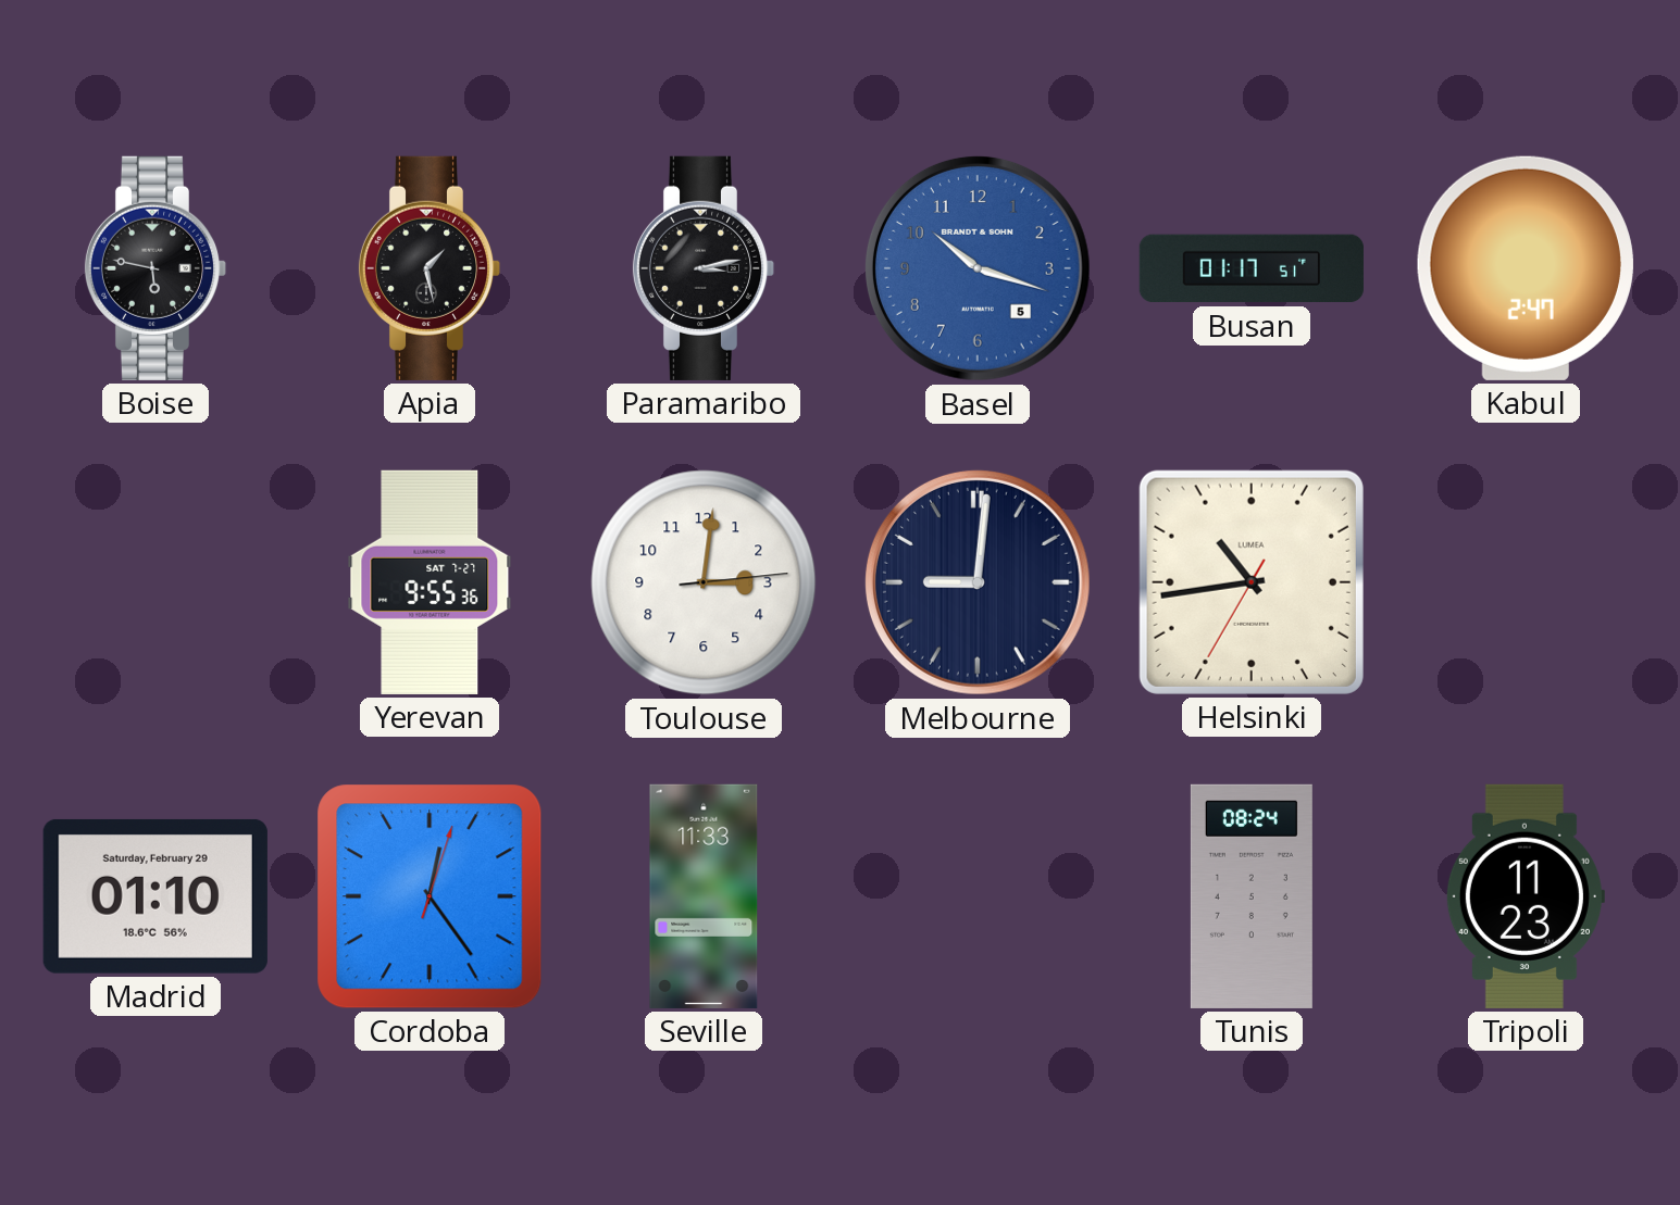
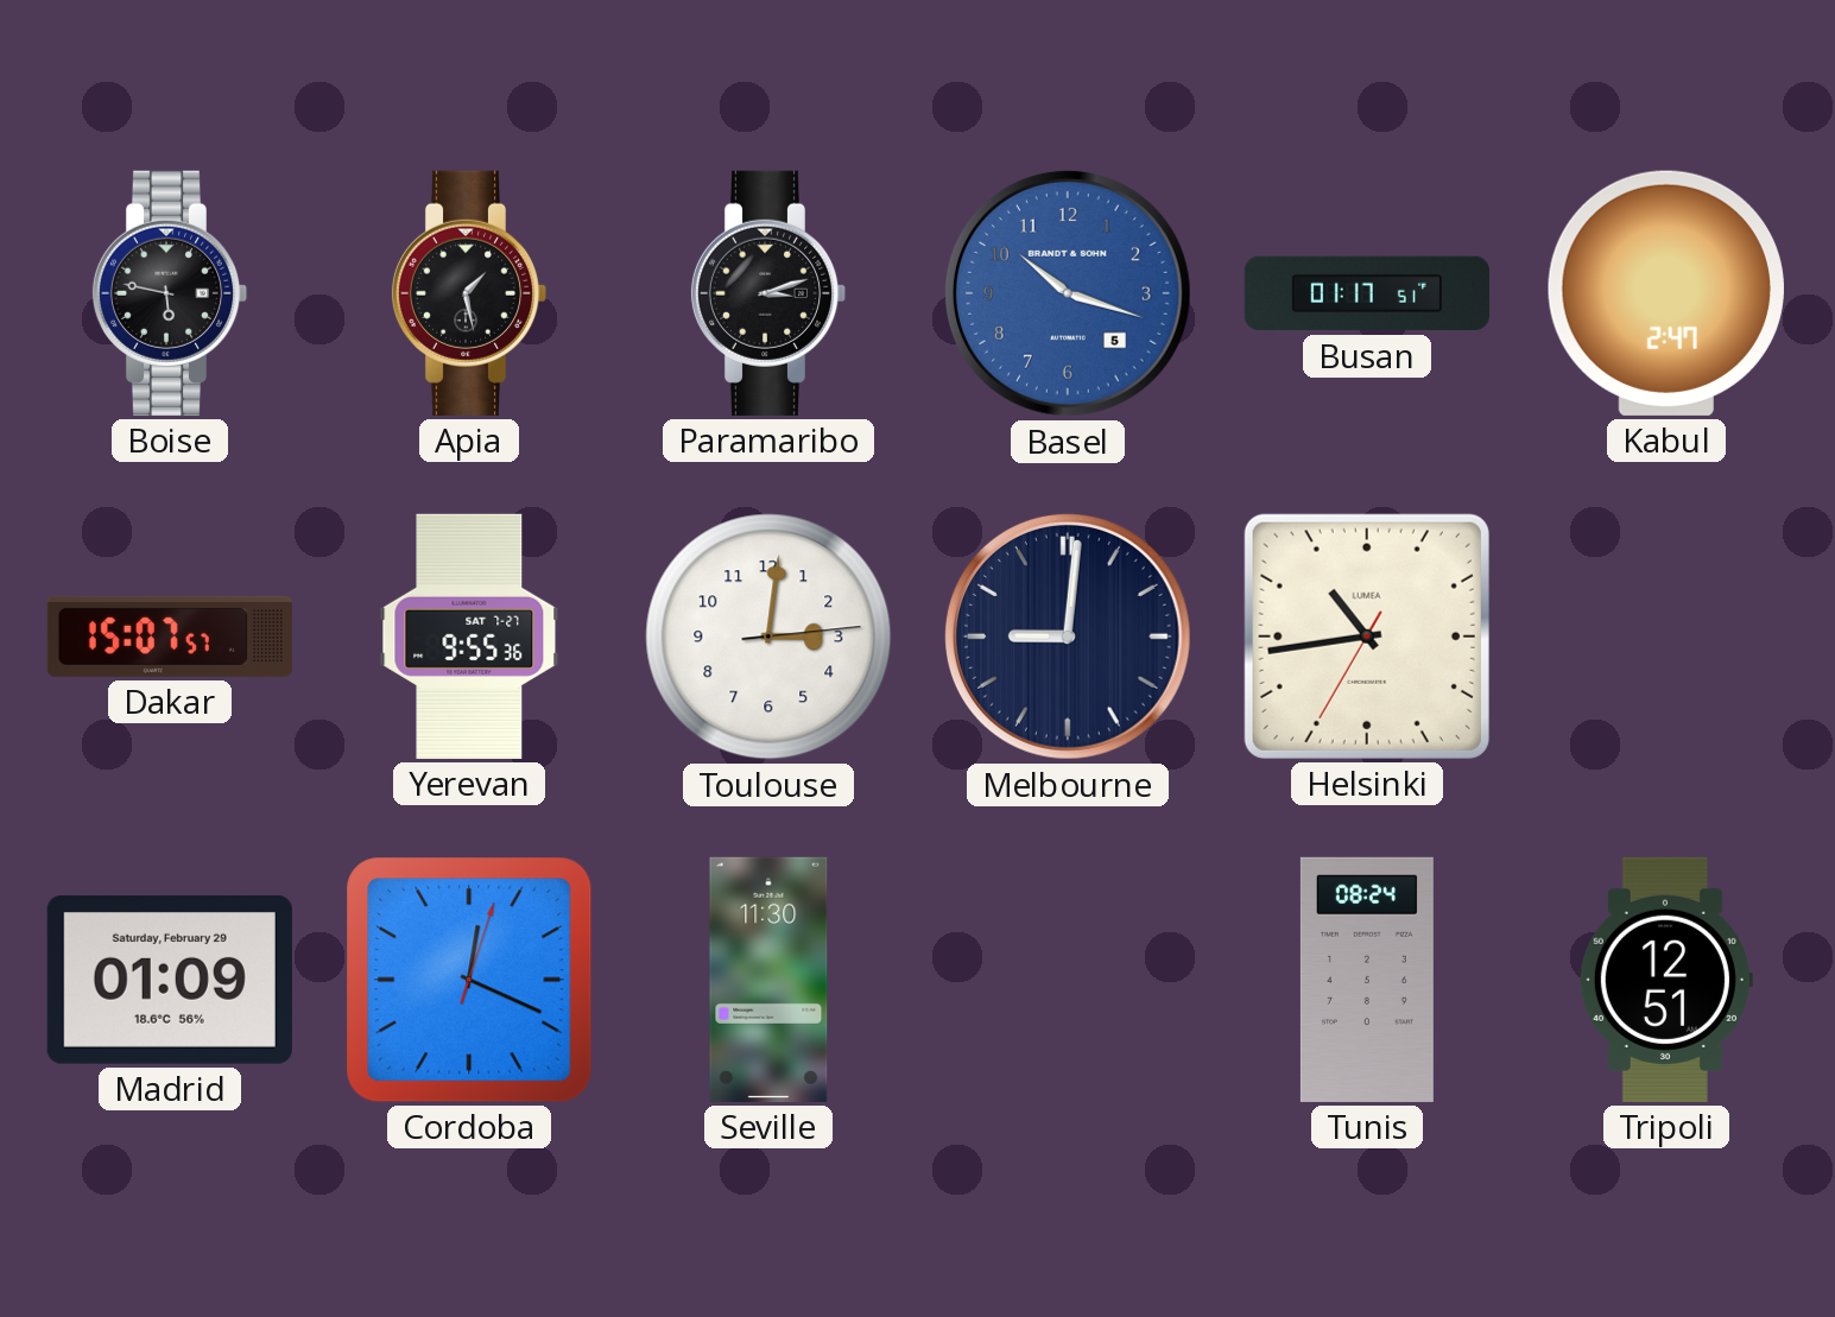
Paramaribo: 3:13 -> 3:12
Dakar: none -> 15:07
Madrid: 01:10 -> 01:09
Cordoba: 12:24 -> 12:19
Seville: 11:33 -> 11:30
Tripoli: 11:23 -> 12:51
